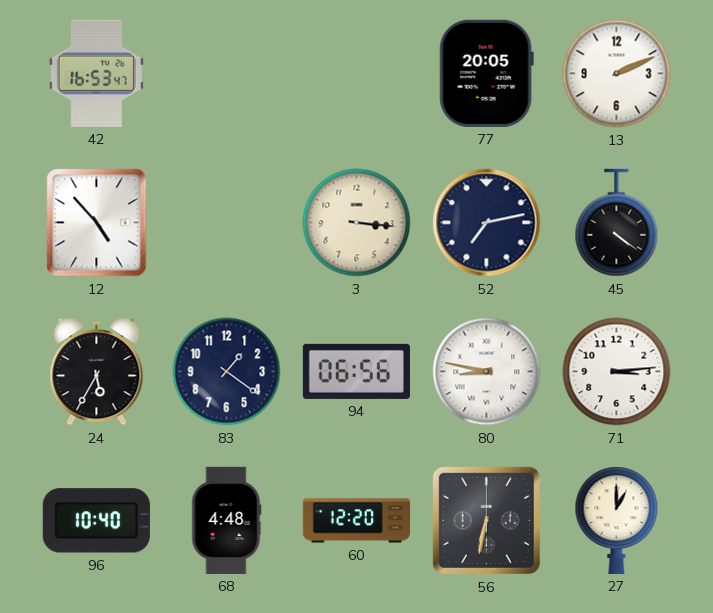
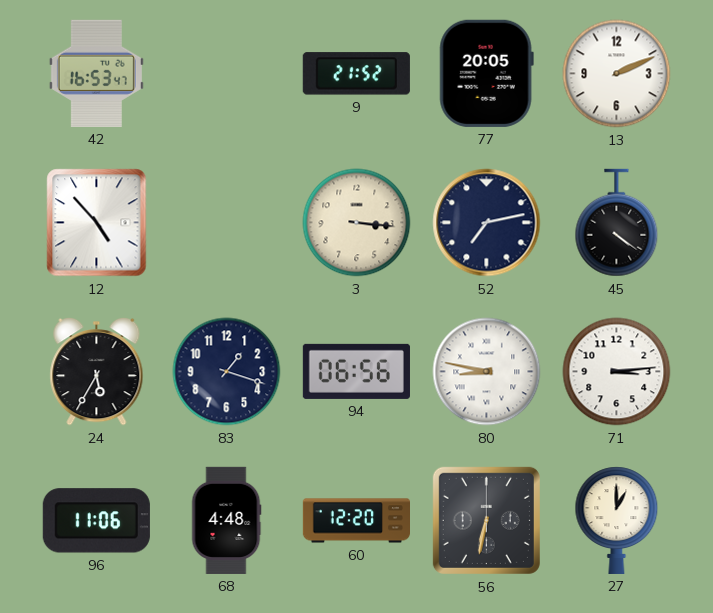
9: none -> 21:52
83: 1:21 -> 1:18
96: 10:40 -> 11:06
